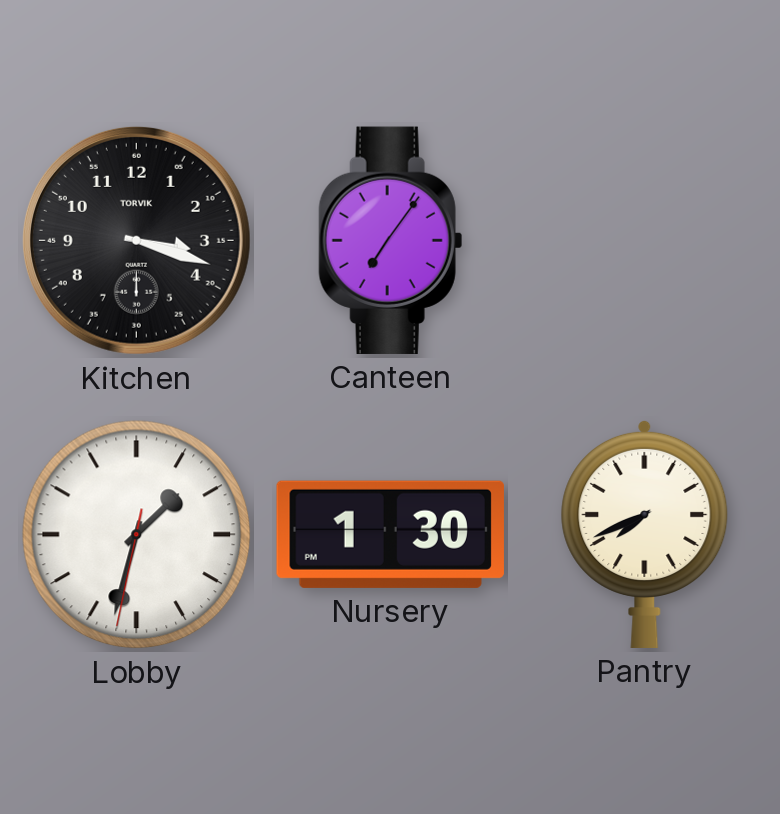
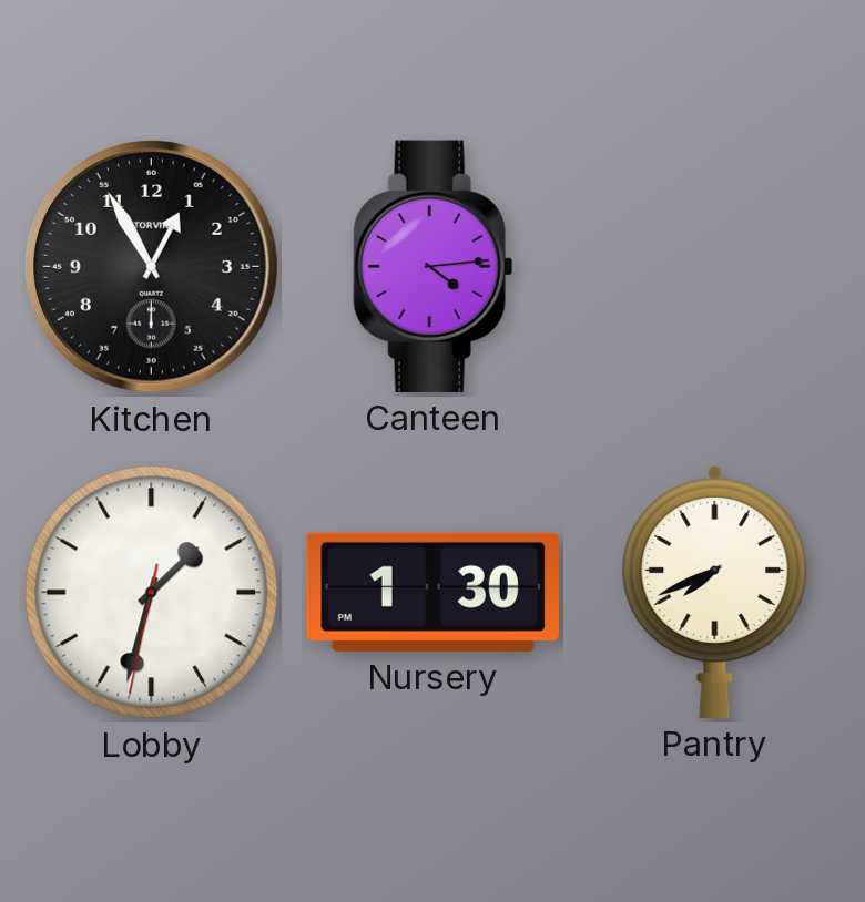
Kitchen: 3:18 -> 12:55
Canteen: 7:06 -> 4:14
